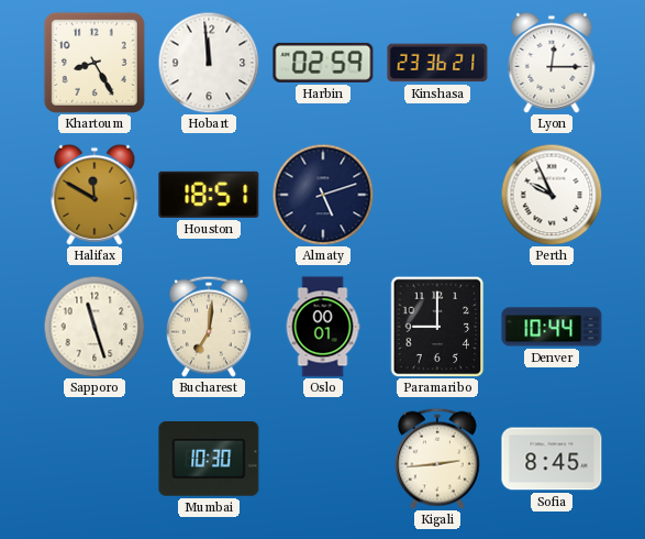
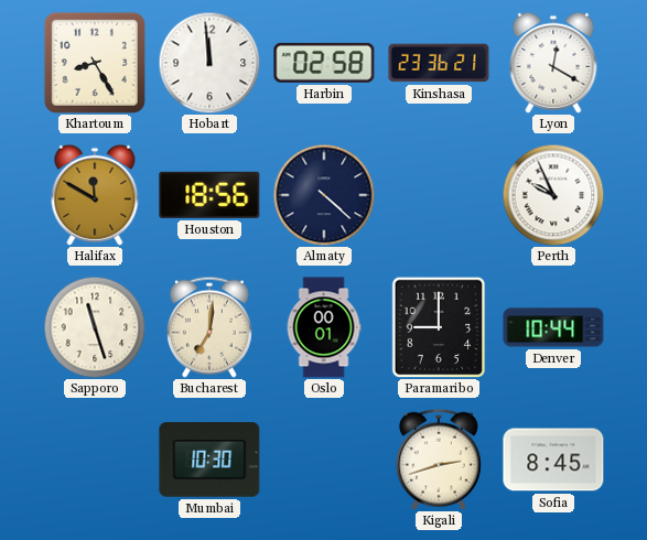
Harbin: 02:59 -> 02:58
Lyon: 12:15 -> 12:20
Houston: 18:51 -> 18:56
Almaty: 5:12 -> 4:22
Kigali: 2:44 -> 2:42
